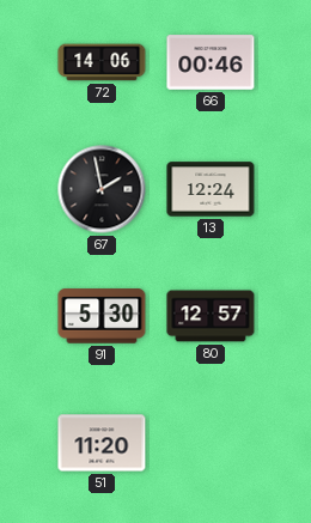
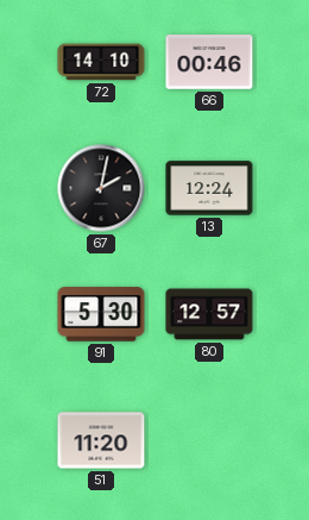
72: 14:06 -> 14:10
67: 1:58 -> 2:02
